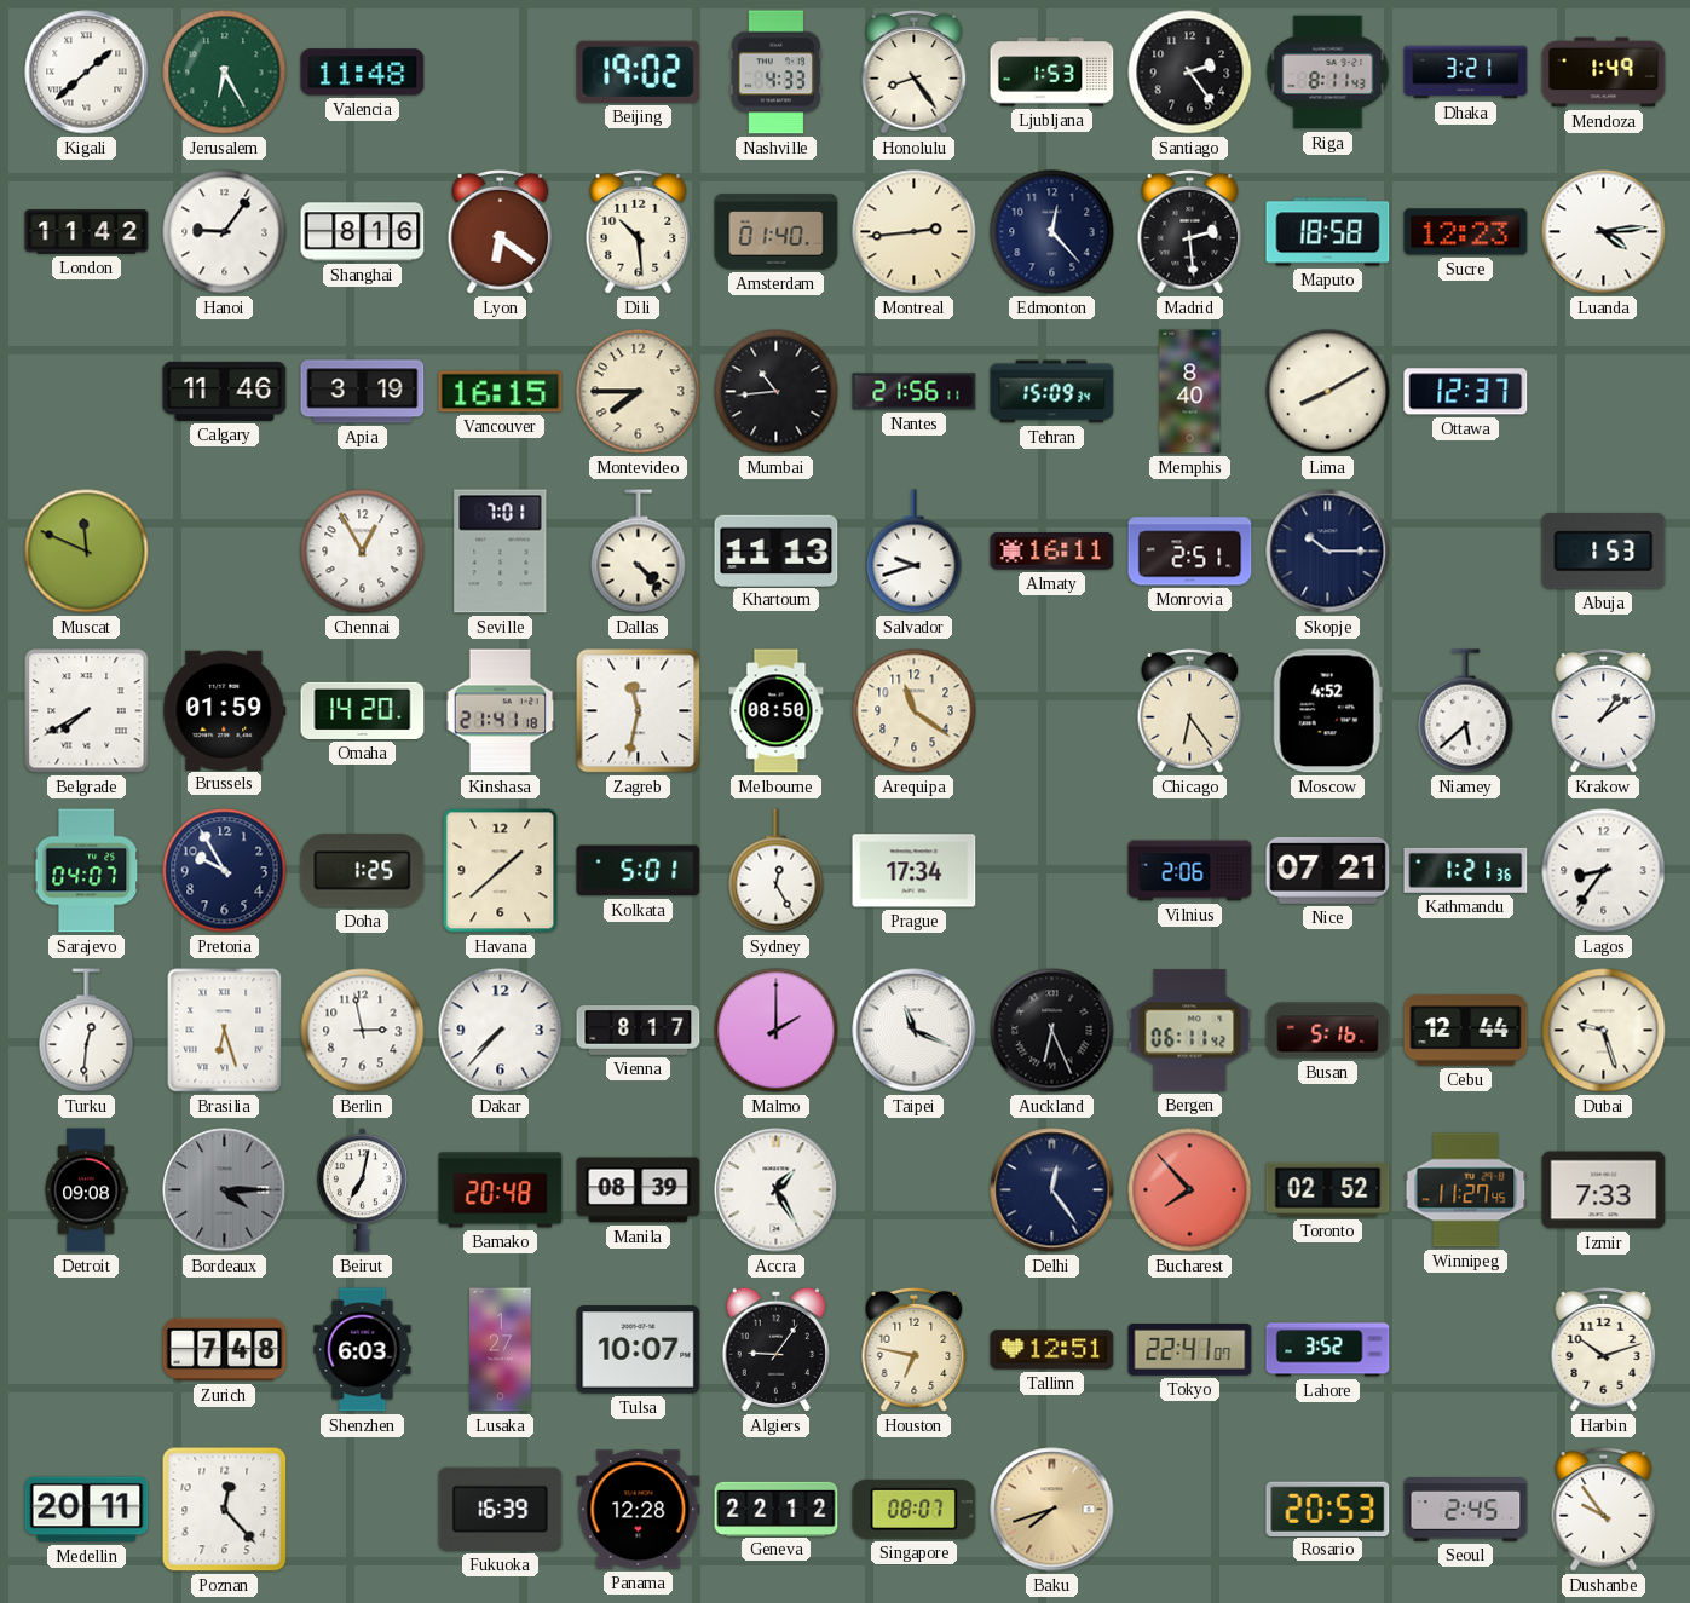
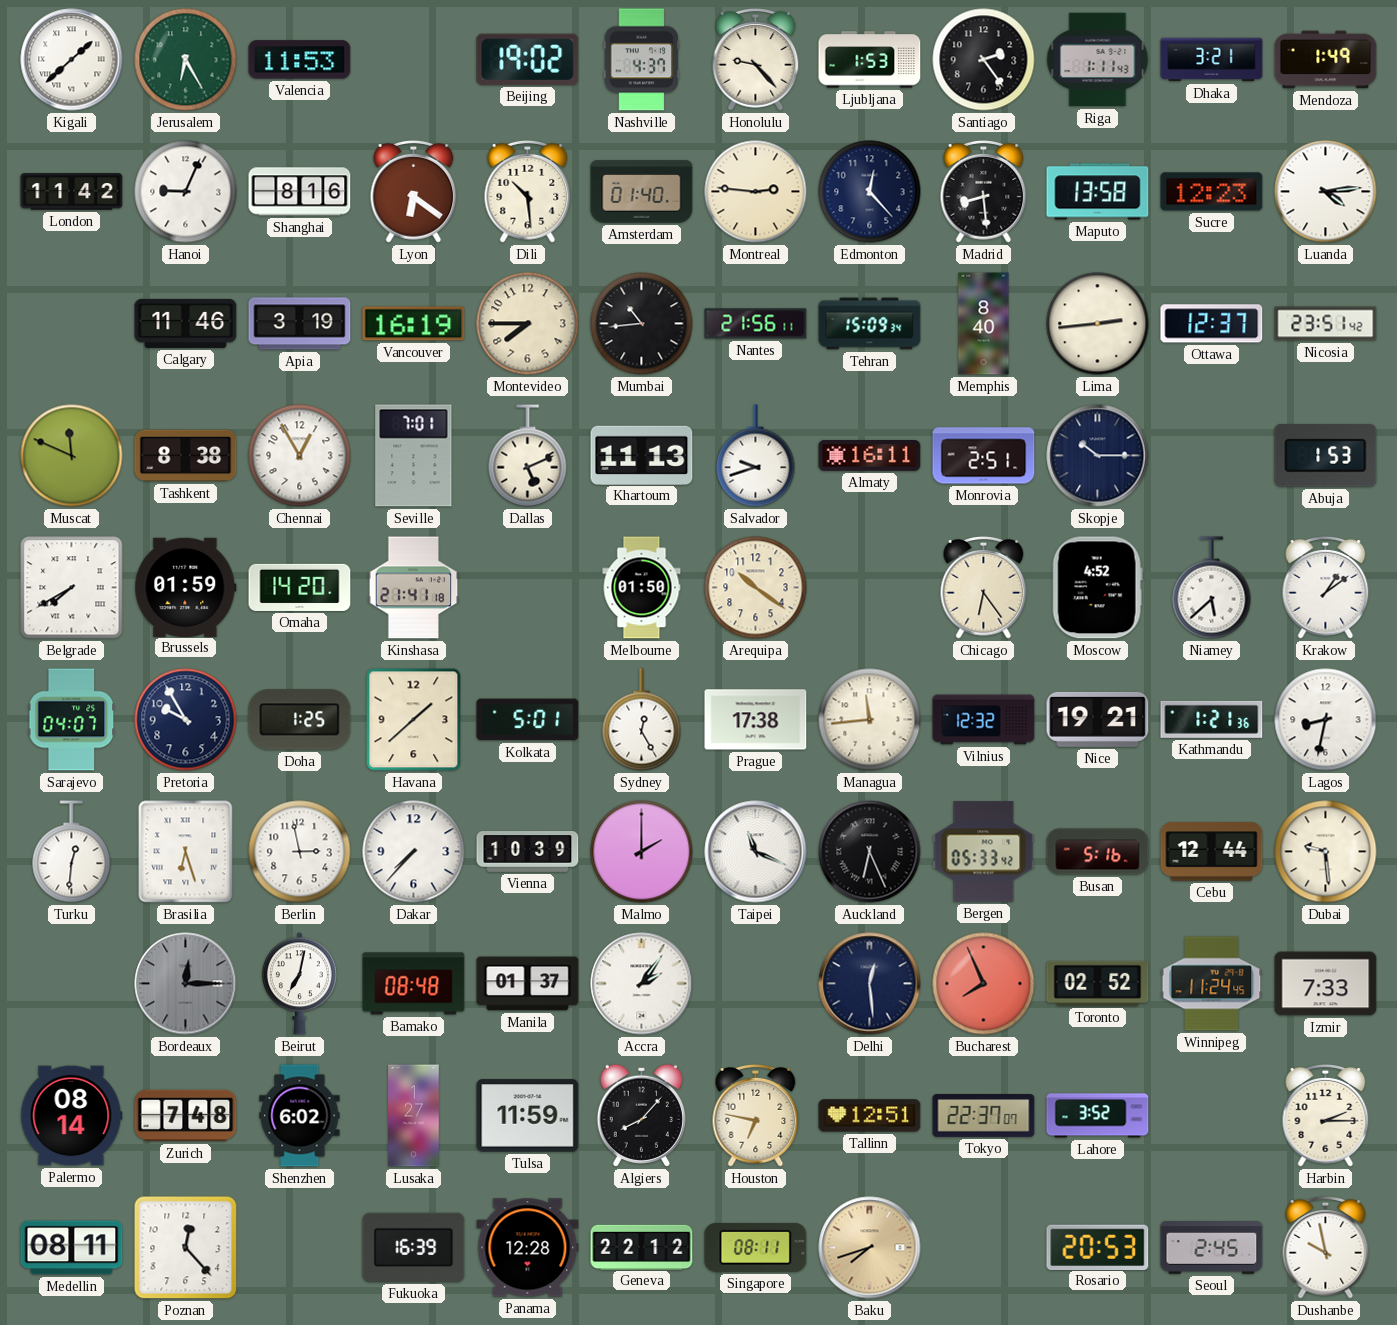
Valencia: 11:48 -> 11:53
Nashville: 4:33 -> 4:37
Honolulu: 8:24 -> 9:23
Riga: 8:11 -> 1:11
Hanoi: 9:06 -> 9:04
Montreal: 2:44 -> 2:46
Madrid: 2:29 -> 8:29
Maputo: 18:58 -> 13:58
Vancouver: 16:15 -> 16:19
Lima: 8:10 -> 2:44
Nicosia: none -> 23:51
Tashkent: none -> 8:38
Dallas: 4:23 -> 5:11
Zagreb: 11:32 -> none
Melbourne: 08:50 -> 01:50
Arequipa: 11:21 -> 10:21
Prague: 17:34 -> 17:38
Managua: none -> 11:44
Vilnius: 2:06 -> 12:32
Nice: 07:21 -> 19:21
Lagos: 8:36 -> 8:32
Vienna: 8:17 -> 10:39
Bergen: 06:11 -> 05:33
Dubai: 9:27 -> 9:29
Detroit: 09:08 -> none
Bordeaux: 4:15 -> 12:15
Bamako: 20:48 -> 08:48
Manila: 08:39 -> 01:37
Accra: 1:25 -> 2:06
Delhi: 12:24 -> 12:29
Bucharest: 7:53 -> 7:56
Winnipeg: 11:27 -> 11:24
Palermo: none -> 08:14
Shenzhen: 6:03 -> 6:02
Tulsa: 10:07 -> 11:59
Algiers: 9:06 -> 8:07
Tokyo: 22:41 -> 22:37
Harbin: 10:12 -> 2:15
Medellin: 20:11 -> 08:11
Singapore: 08:07 -> 08:11
Dushanbe: 9:54 -> 9:58
